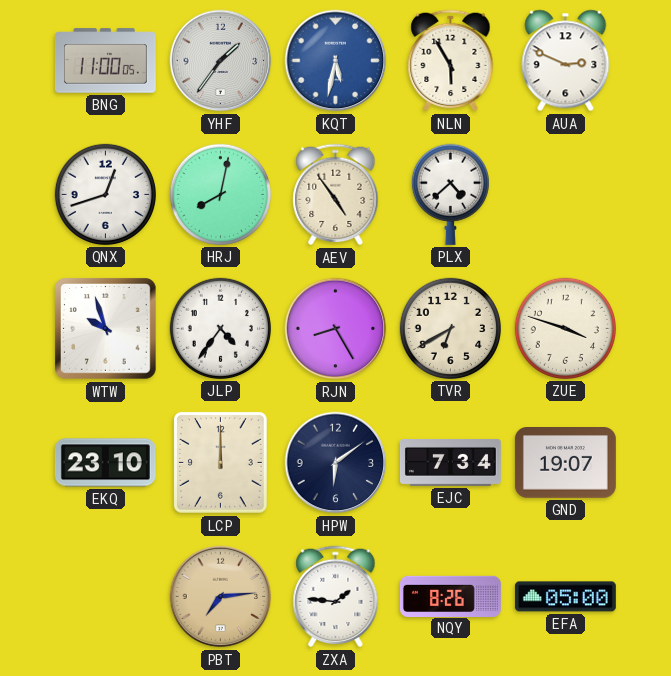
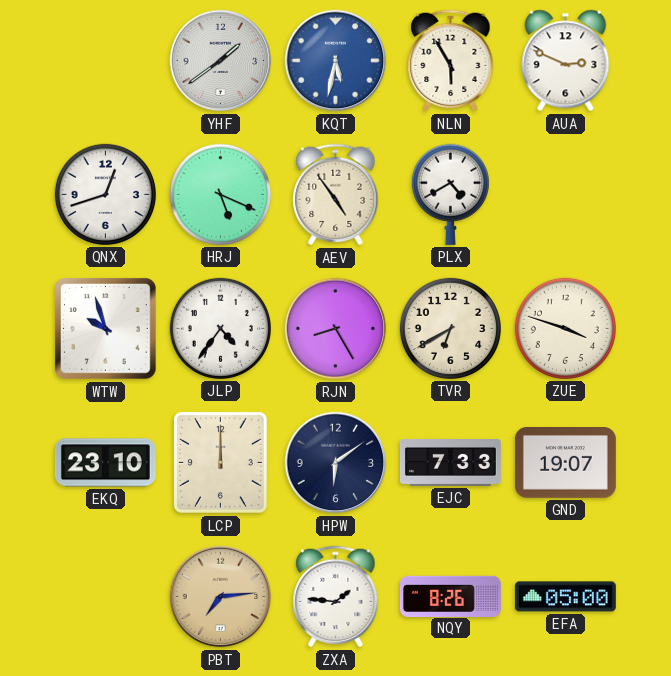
BNG: 11:00 -> none
YHF: 1:36 -> 1:39
HRJ: 8:02 -> 5:19
PLX: 4:38 -> 4:40
EJC: 7:34 -> 7:33
